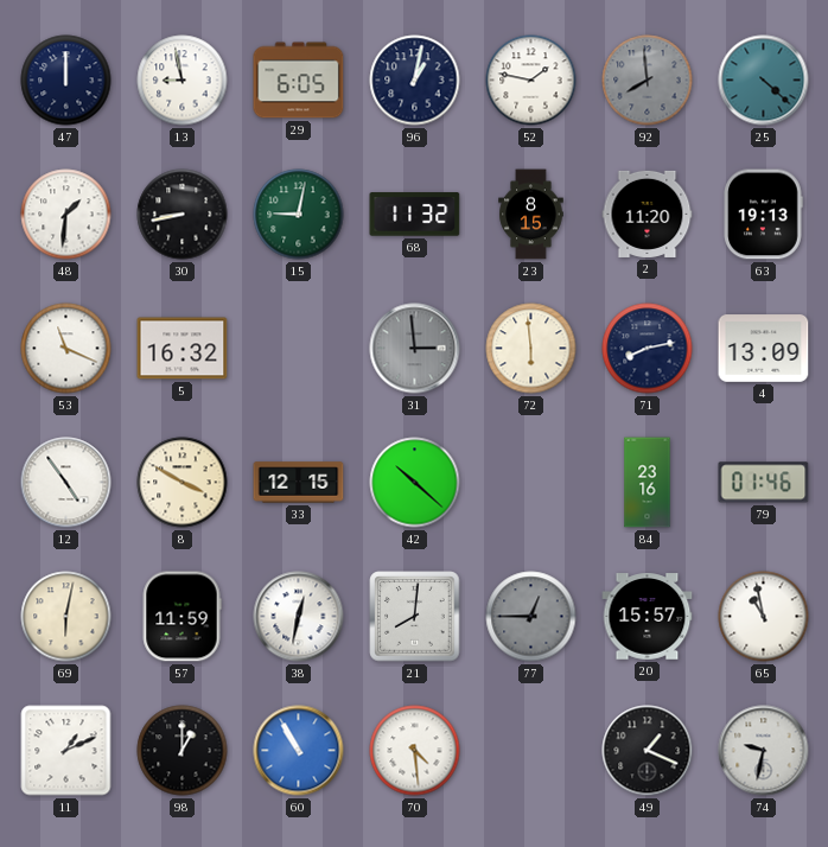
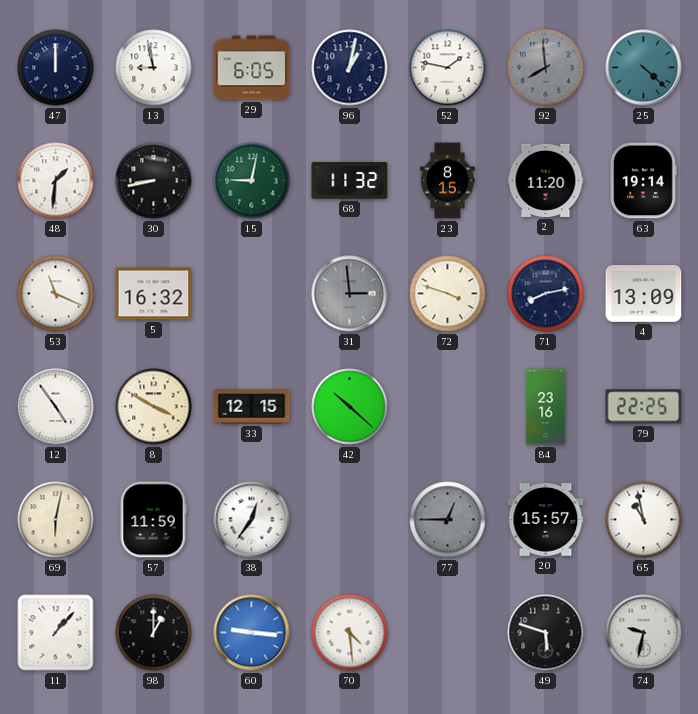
63: 19:13 -> 19:14
72: 5:59 -> 3:48
79: 01:46 -> 22:25
38: 12:32 -> 12:36
21: 8:01 -> none
11: 1:11 -> 1:07
60: 10:55 -> 9:16
49: 1:19 -> 5:48
